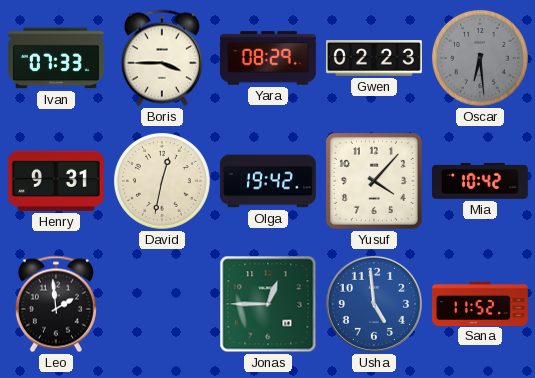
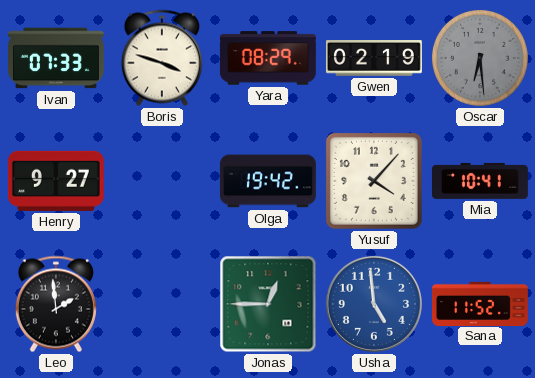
Boris: 3:45 -> 3:48
Gwen: 02:23 -> 02:19
Henry: 9:31 -> 9:27
David: 12:32 -> none
Mia: 10:42 -> 10:41
